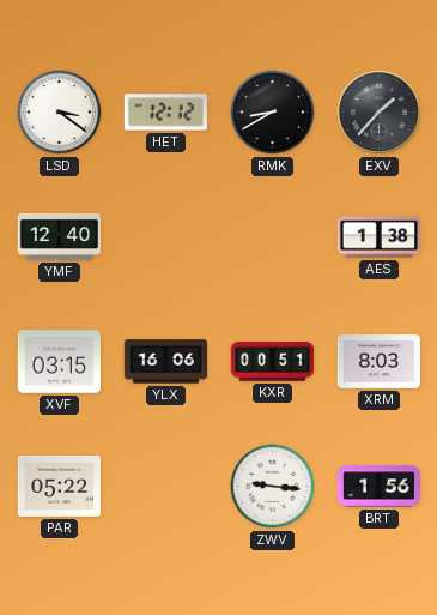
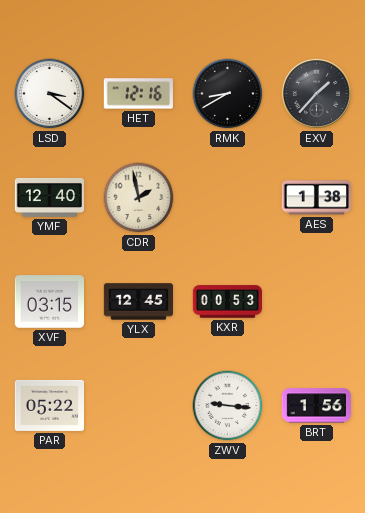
HET: 12:12 -> 12:16
CDR: none -> 1:58
YLX: 16:06 -> 12:45
KXR: 00:51 -> 00:53
XRM: 8:03 -> none
